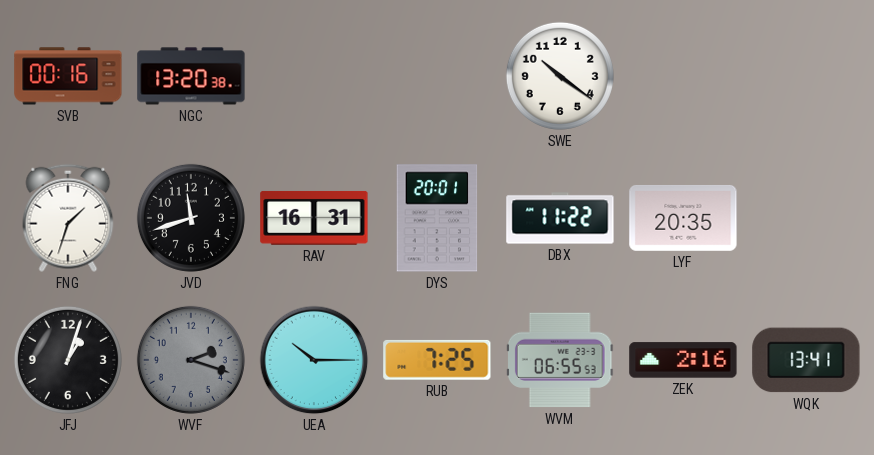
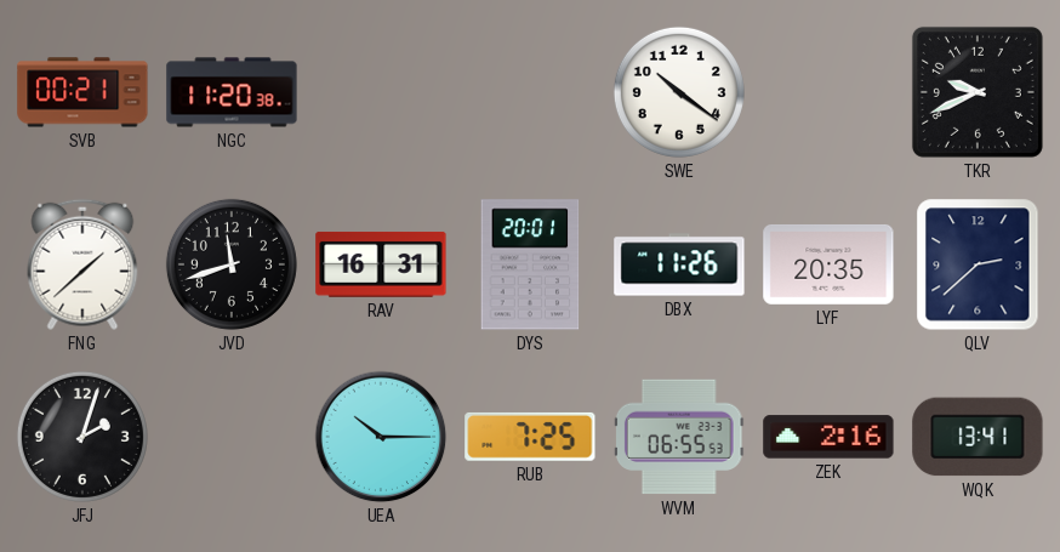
SVB: 00:16 -> 00:21
NGC: 13:20 -> 11:20
TKR: none -> 9:41
FNG: 1:33 -> 1:38
DBX: 11:22 -> 11:26
QLV: none -> 2:38
JFJ: 1:03 -> 2:03
WVF: 2:18 -> none
